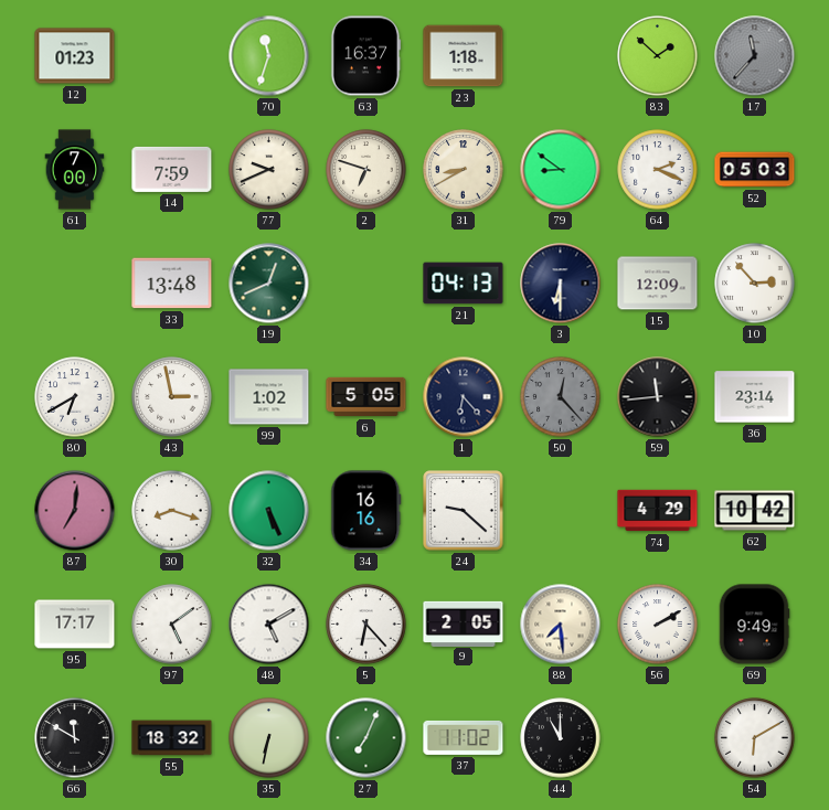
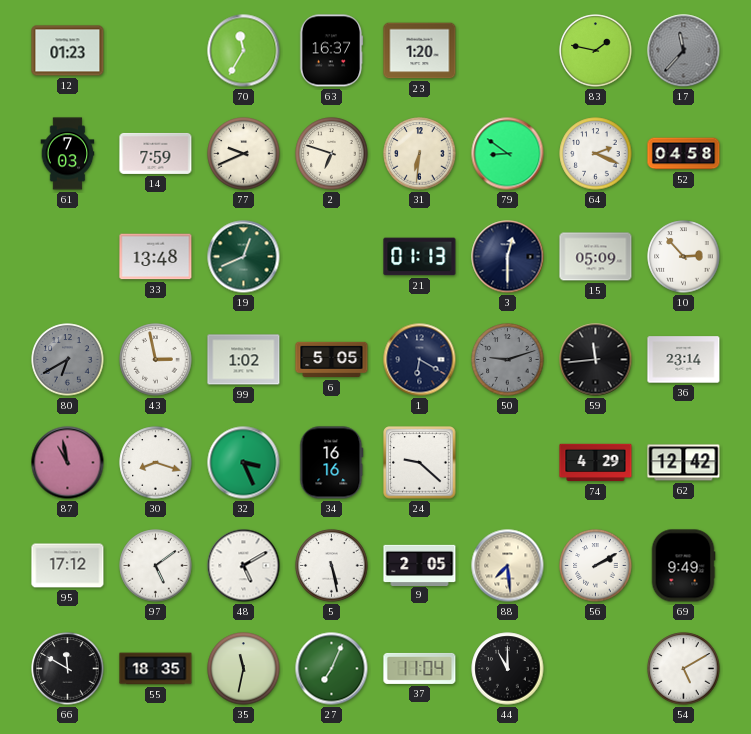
70: 11:33 -> 11:35
23: 1:18 -> 1:20
83: 1:52 -> 1:47
61: 7:00 -> 7:03
31: 8:40 -> 6:31
52: 05:03 -> 04:58
21: 04:13 -> 01:13
3: 6:30 -> 12:30
15: 12:09 -> 05:09
80 dial: white -> grey
1: 6:23 -> 6:20
50: 12:23 -> 9:12
87: 7:01 -> 10:58
32: 5:26 -> 3:26
62: 10:42 -> 12:42
95: 17:17 -> 17:12
5: 6:23 -> 5:28
55: 18:32 -> 18:35
35: 6:32 -> 11:32
37: 11:02 -> 11:04
54: 6:10 -> 5:10
